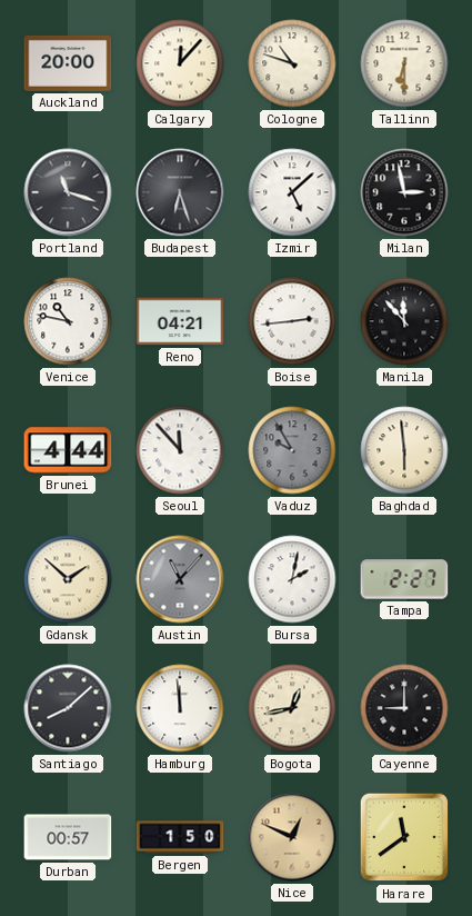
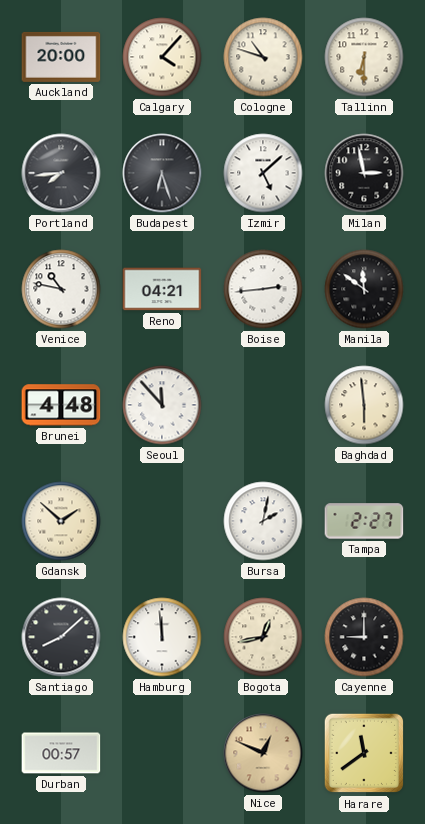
Calgary: 12:07 -> 4:07
Portland: 11:18 -> 7:44
Manila: 11:53 -> 11:51
Brunei: 4:44 -> 4:48
Vaduz: 9:55 -> none
Austin: 11:07 -> none
Bergen: 1:50 -> none
